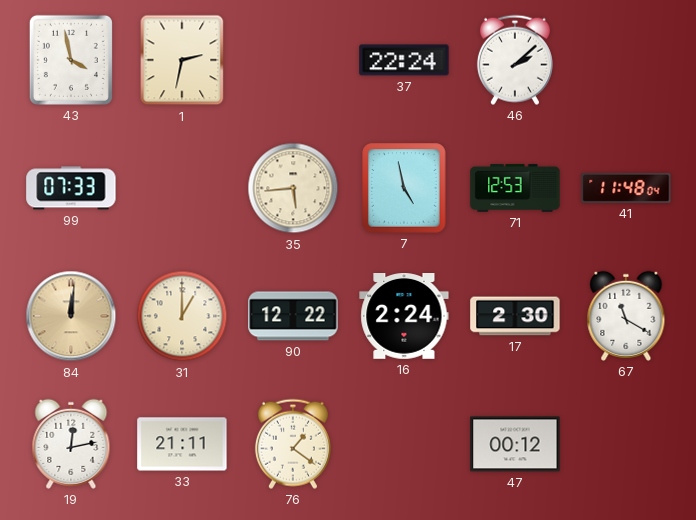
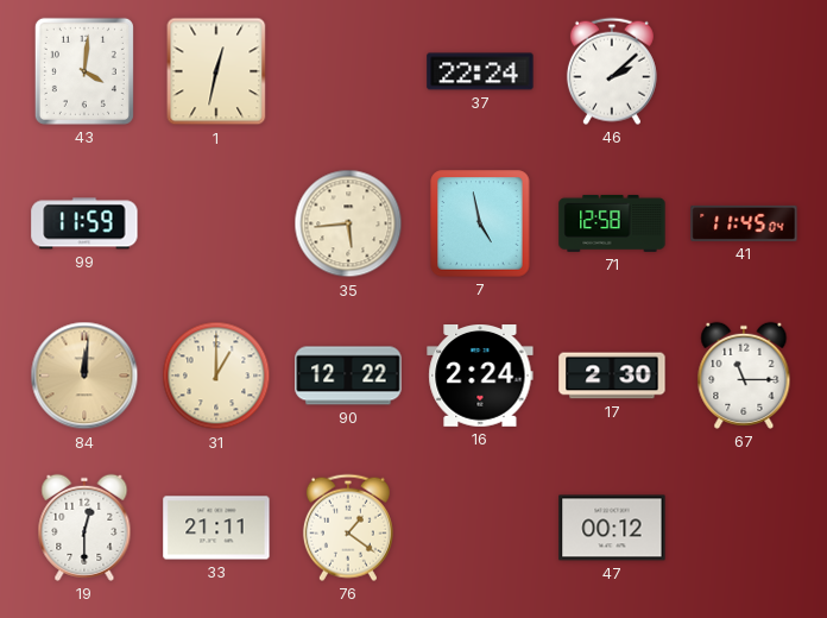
43: 3:58 -> 4:01
1: 2:32 -> 12:32
99: 07:33 -> 11:59
71: 12:53 -> 12:58
41: 11:48 -> 11:45
67: 11:20 -> 11:15
19: 12:13 -> 12:30
